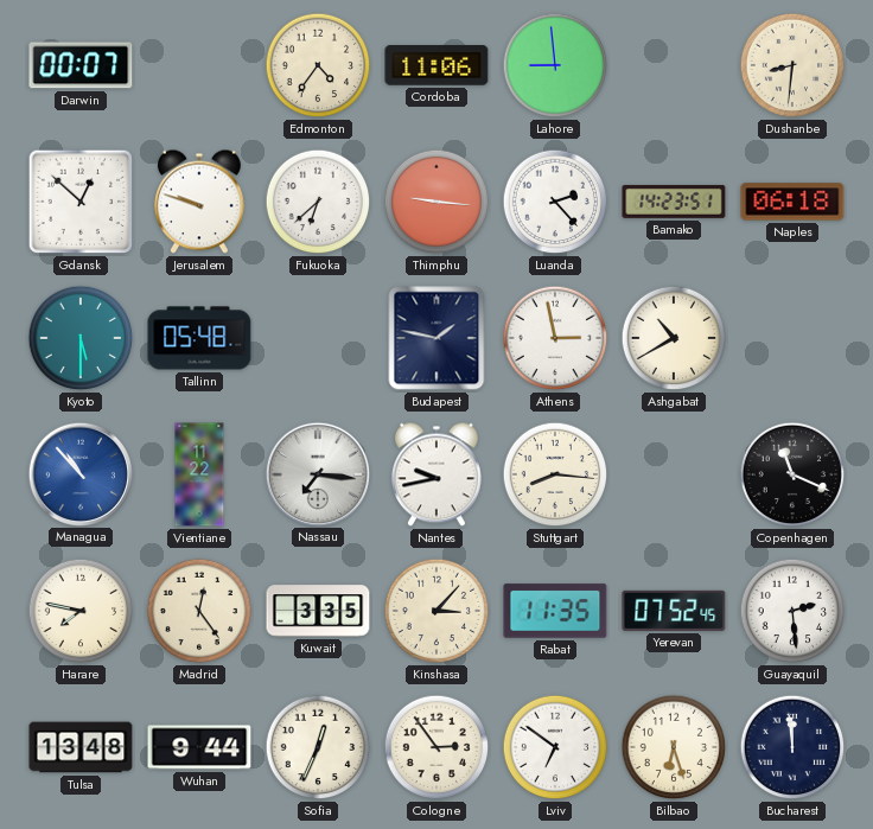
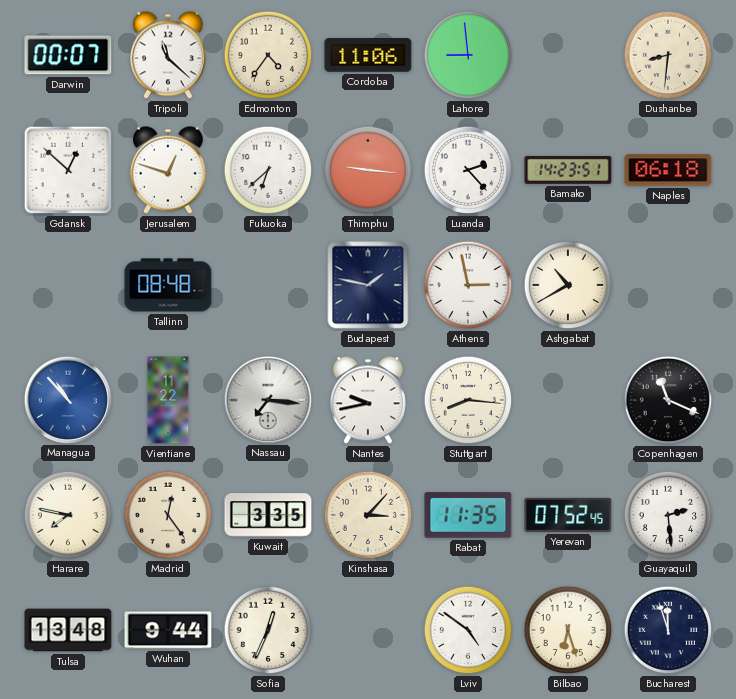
Tripoli: none -> 11:22
Jerusalem: 9:48 -> 12:48
Kyoto: 5:30 -> none
Tallinn: 05:48 -> 08:48
Cologne: 2:54 -> none
Lviv: 6:51 -> 4:51
Bucharest: 11:59 -> 11:57
